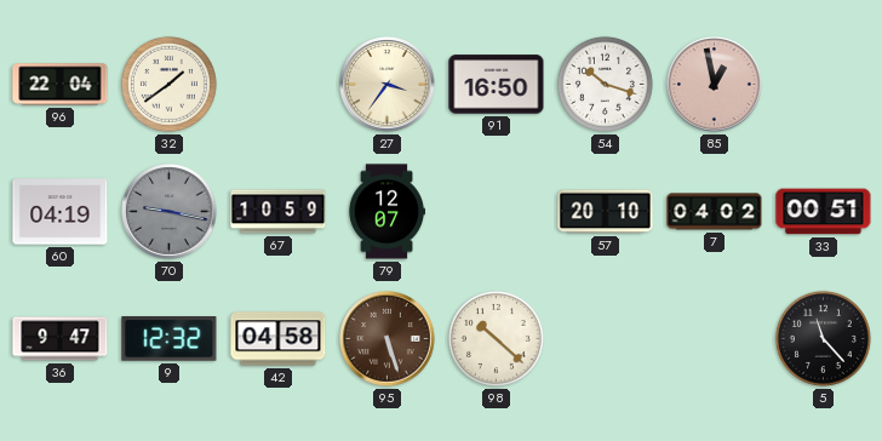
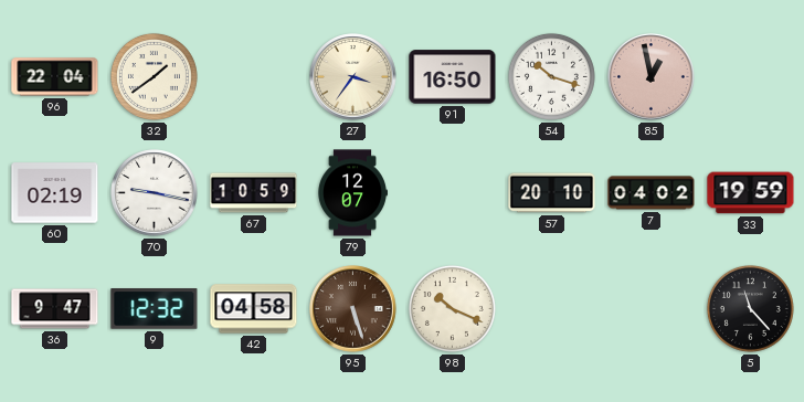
60: 04:19 -> 02:19
70 dial: grey -> white
33: 00:51 -> 19:59
98: 10:22 -> 10:19
